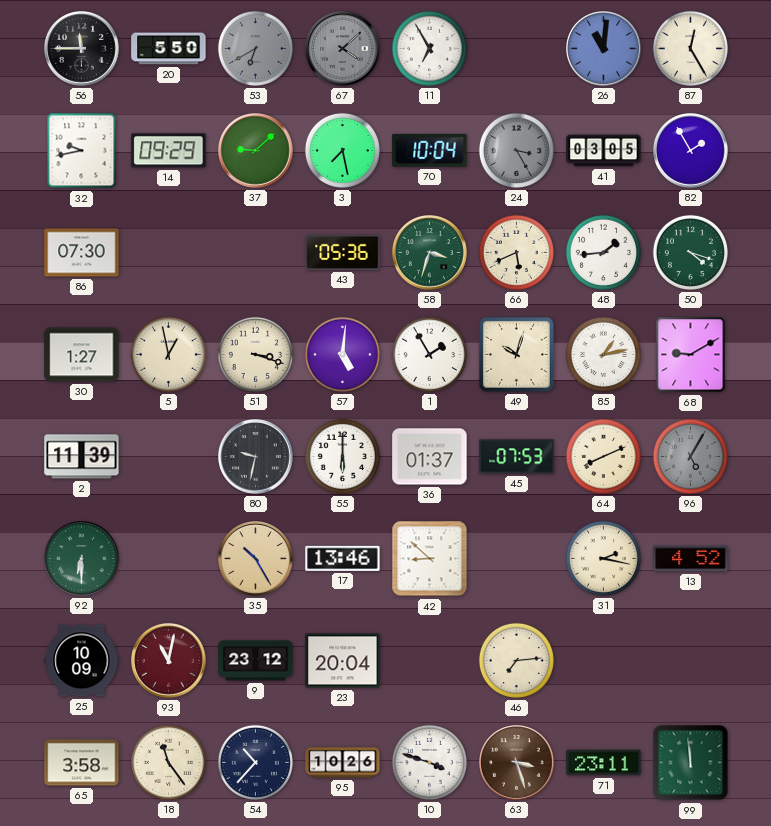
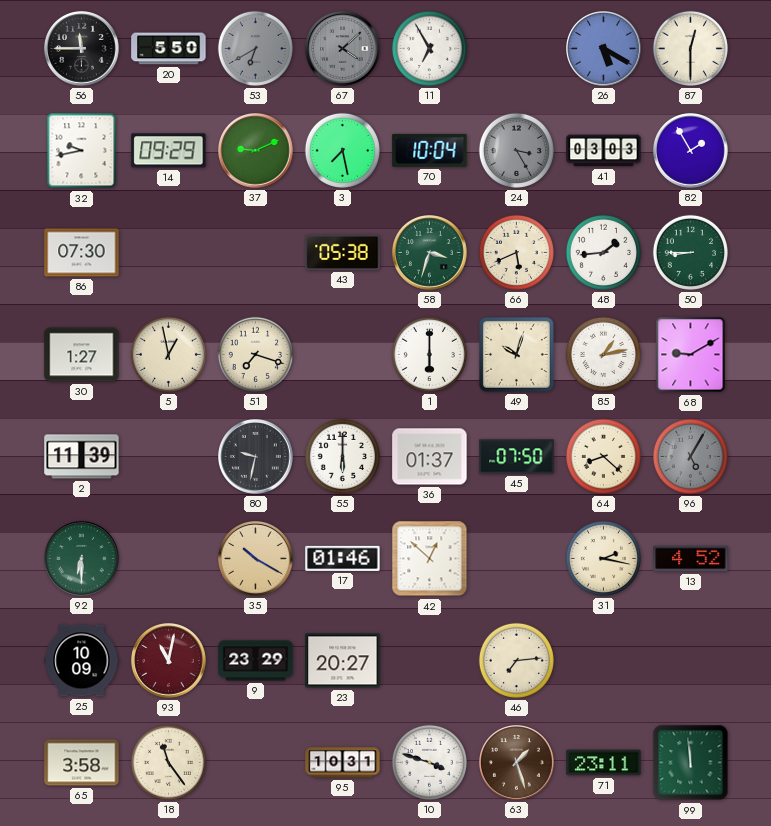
26: 11:01 -> 5:20
87: 12:25 -> 12:30
37: 9:08 -> 9:11
41: 03:05 -> 03:03
43: 05:36 -> 05:38
50: 4:18 -> 8:45
51: 3:18 -> 7:18
57: 5:01 -> none
1: 1:55 -> 6:00
45: 07:53 -> 07:50
64: 8:11 -> 8:22
35: 10:25 -> 10:20
17: 13:46 -> 01:46
42: 8:52 -> 12:52
9: 23:12 -> 23:29
23: 20:04 -> 20:27
54: 10:37 -> none
95: 10:26 -> 10:31
63: 3:27 -> 1:27
